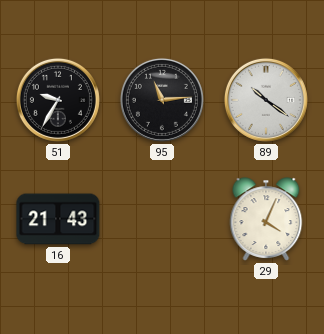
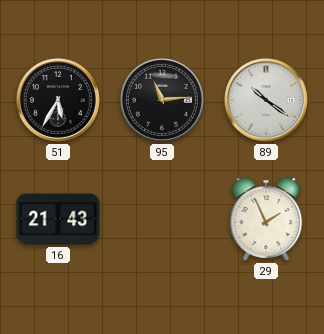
51: 9:35 -> 5:35
29: 4:04 -> 1:56
